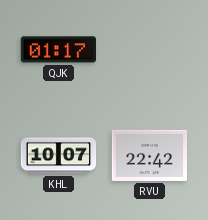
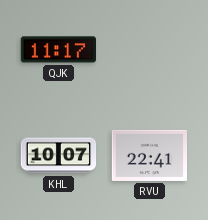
QJK: 01:17 -> 11:17
RVU: 22:42 -> 22:41
